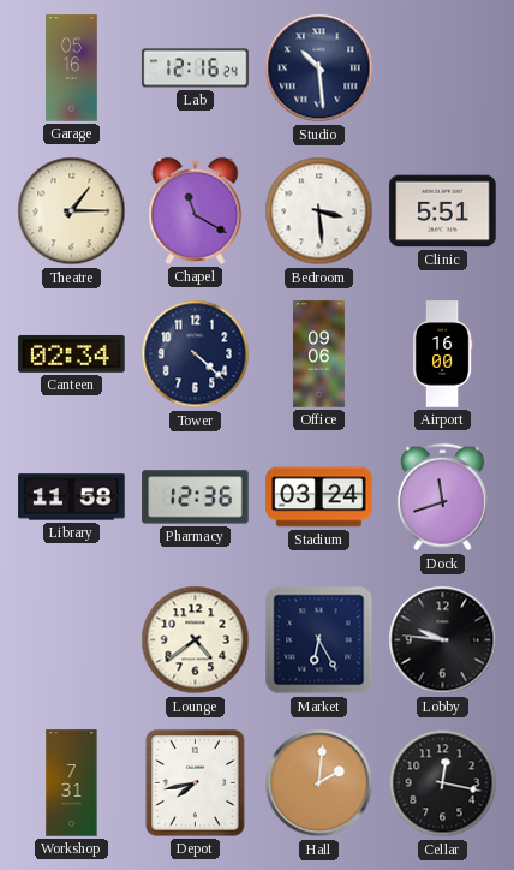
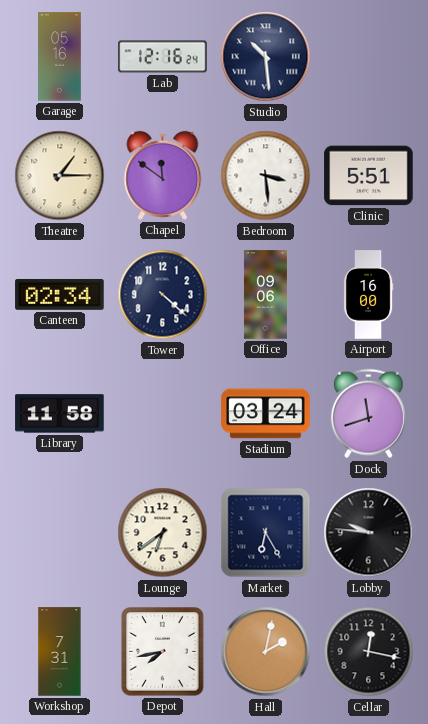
Chapel: 11:20 -> 11:51
Pharmacy: 12:36 -> none
Lounge: 4:39 -> 6:39
Hall: 2:01 -> 2:02
